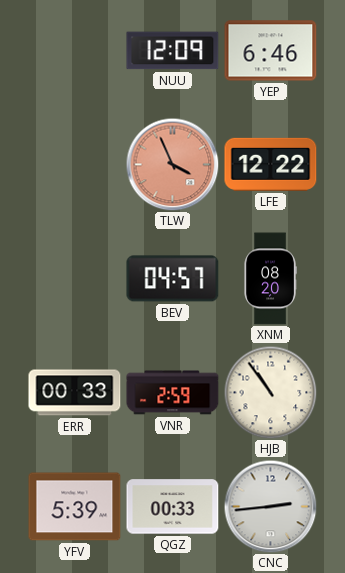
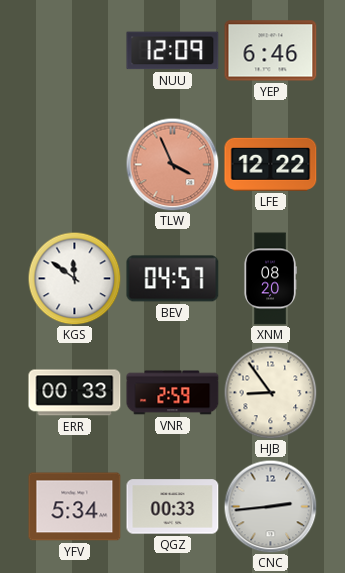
KGS: none -> 11:51
HJB: 10:54 -> 8:54
YFV: 5:39 -> 5:34
